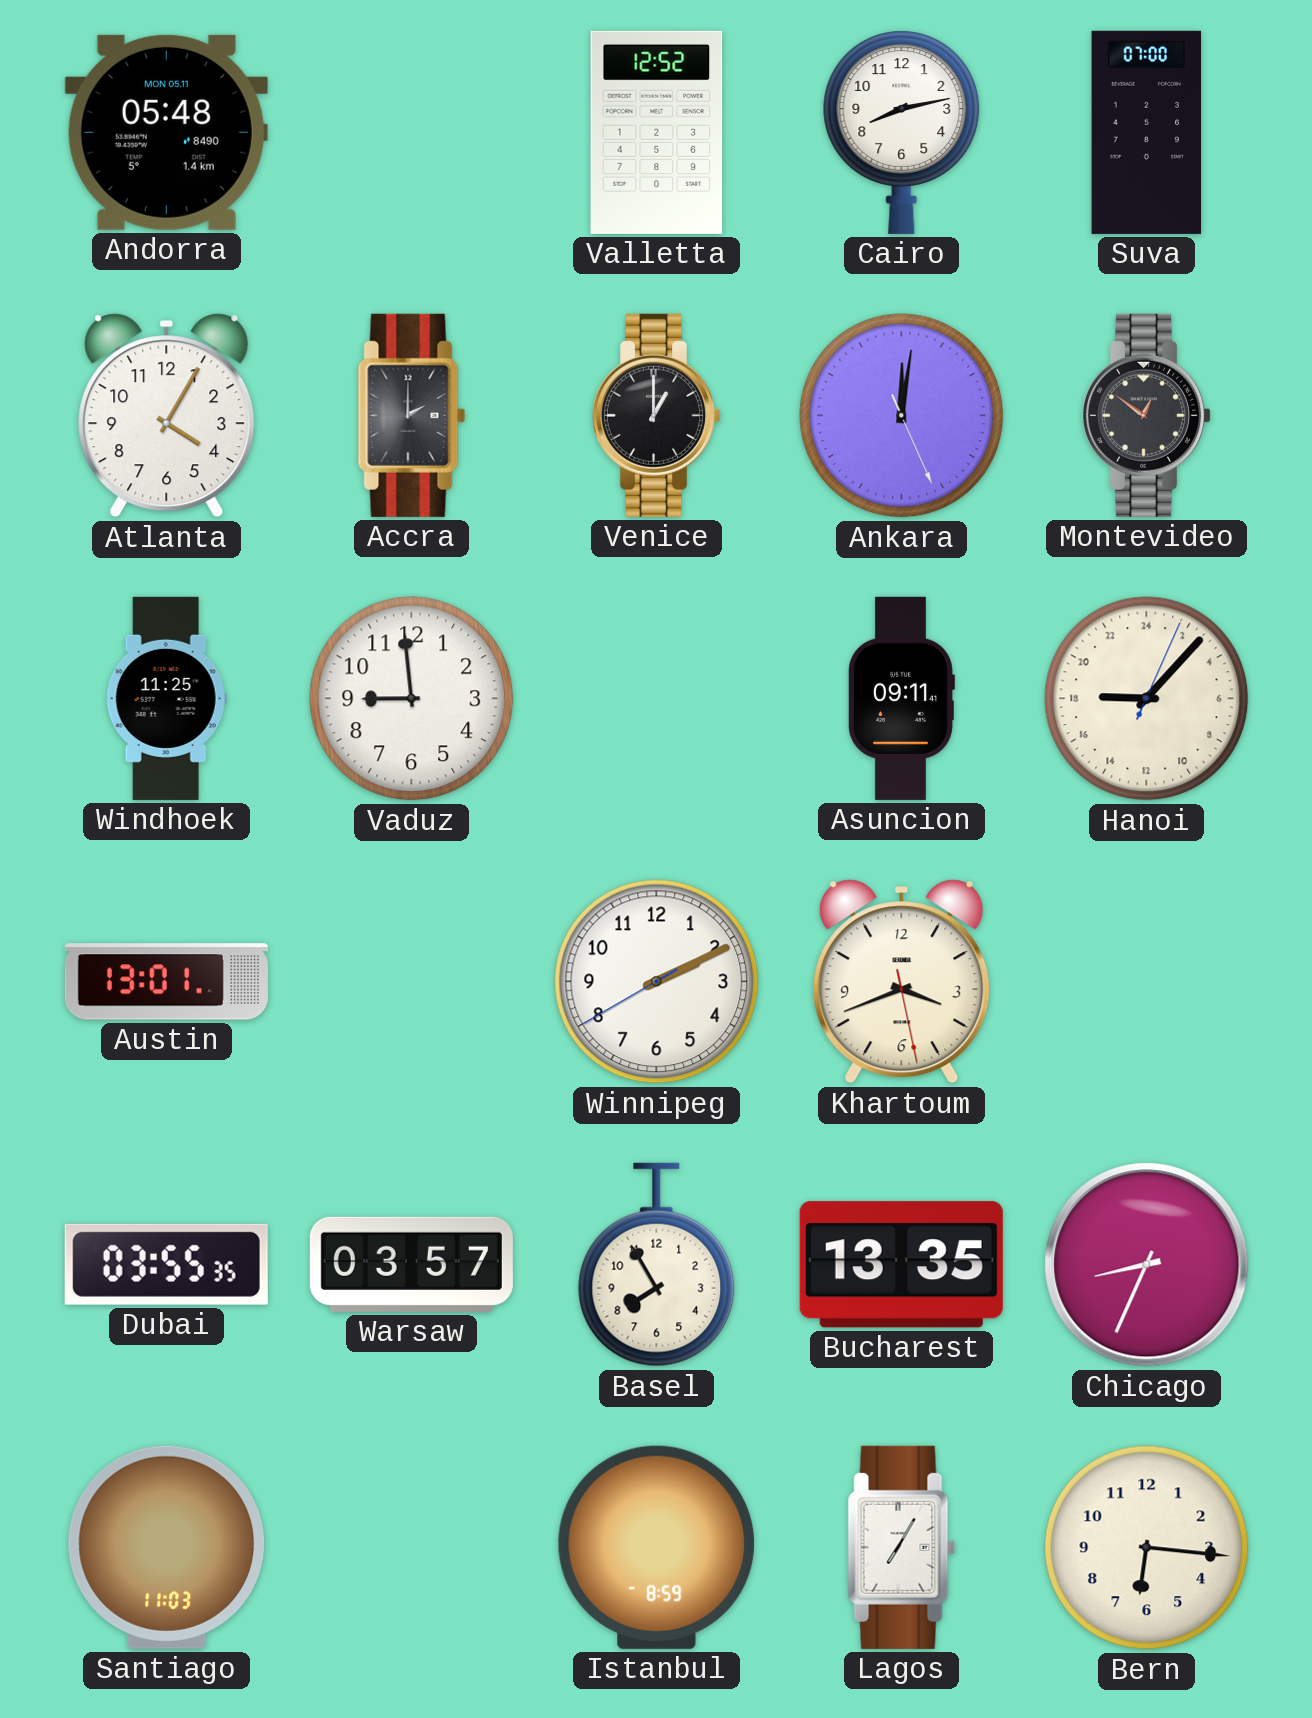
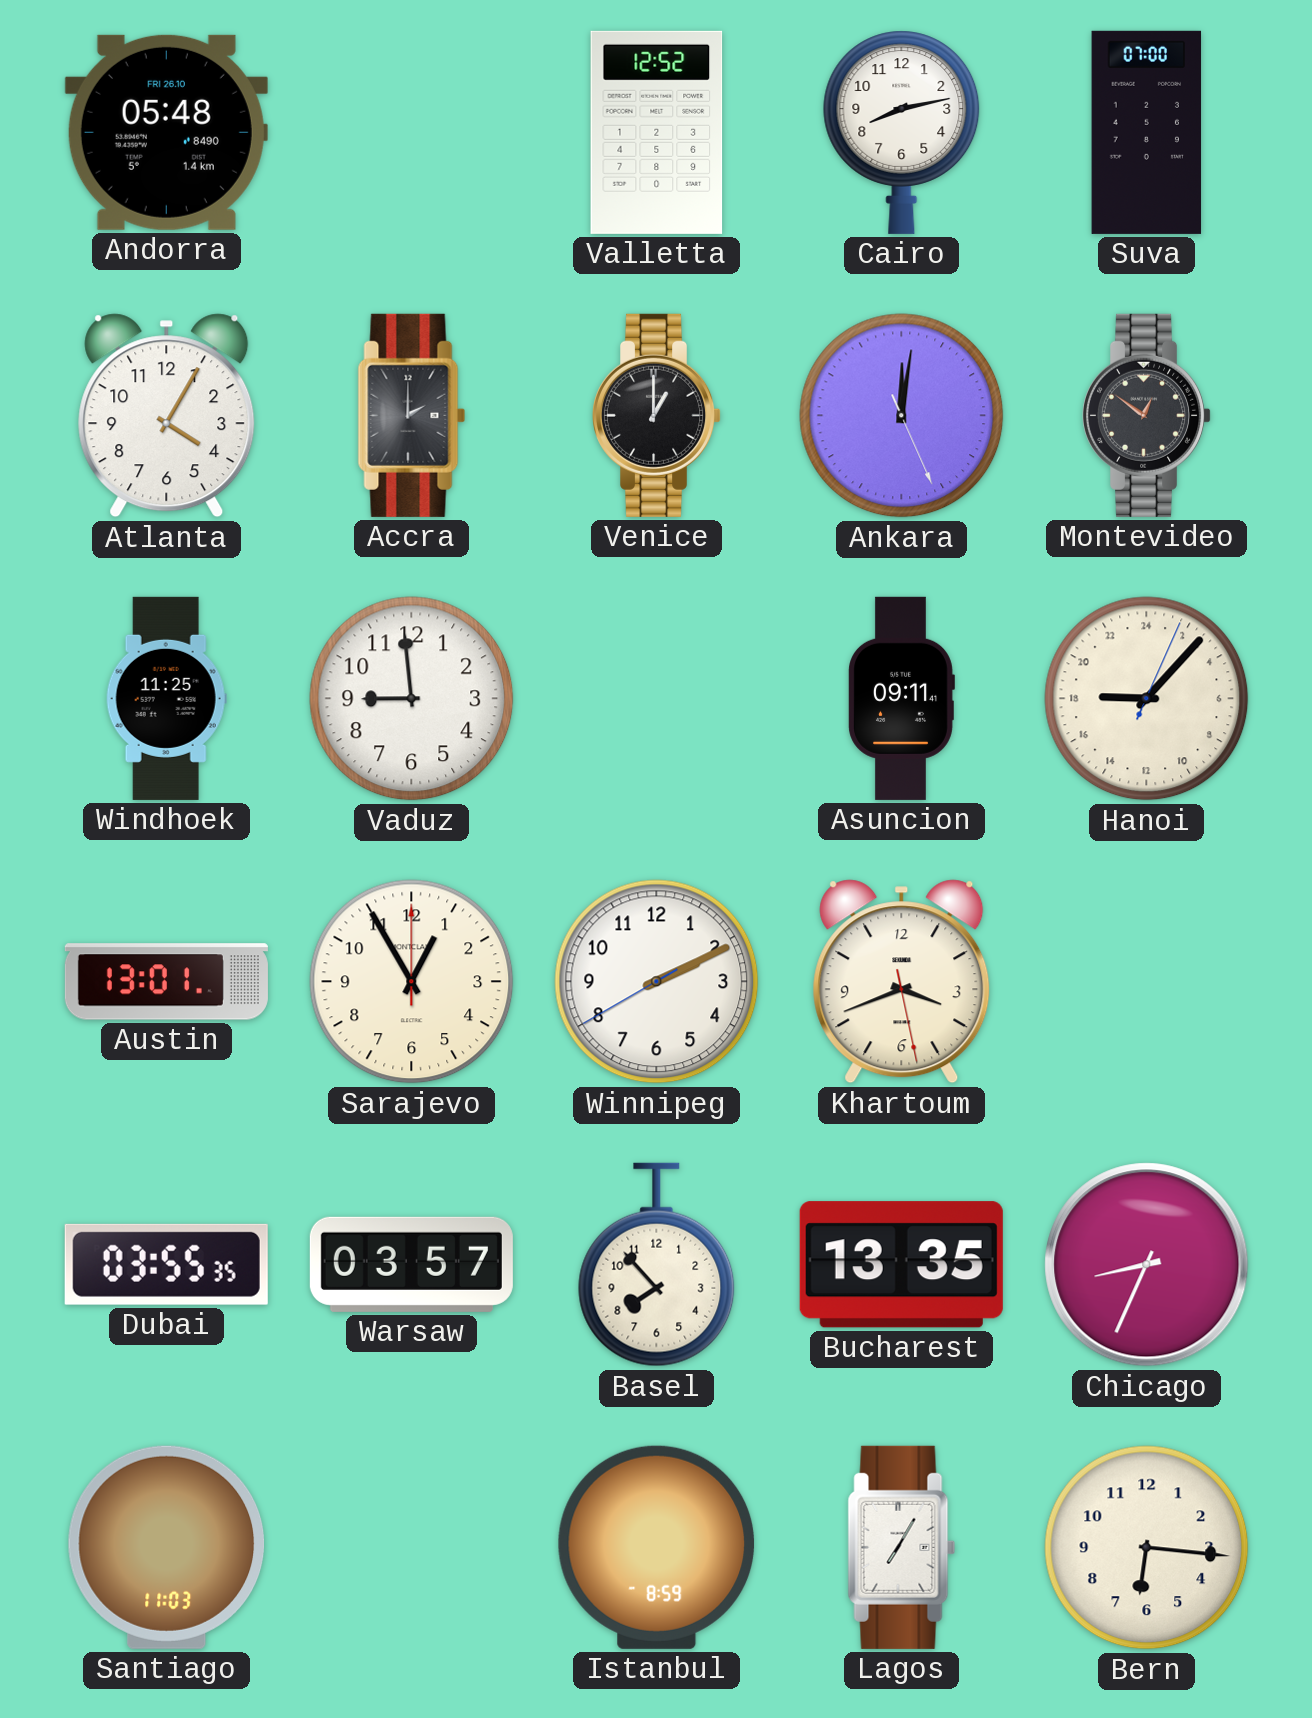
Andorra date: MON 05.11 -> FRI 26.10
Sarajevo: none -> 12:55
Basel: 7:55 -> 7:53
